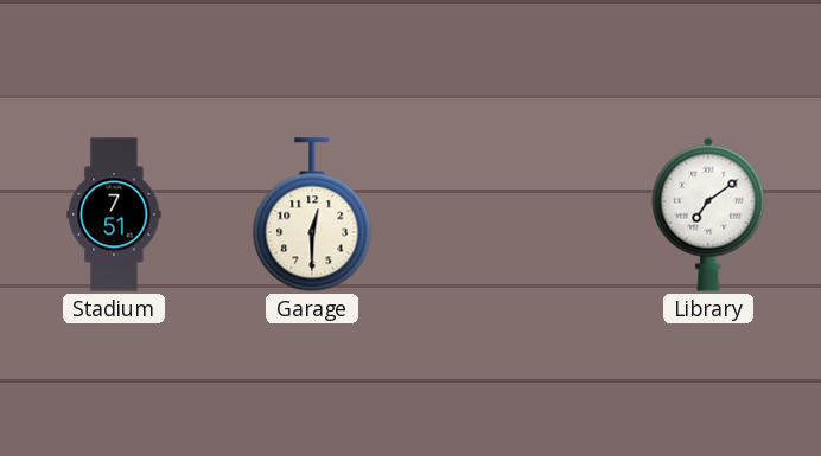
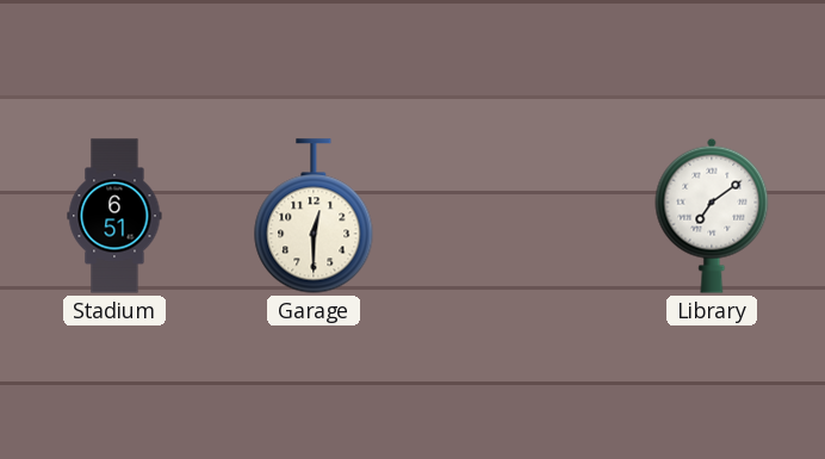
Stadium: 7:51 -> 6:51
